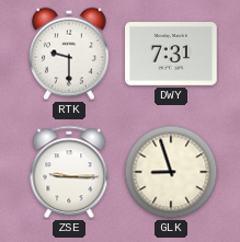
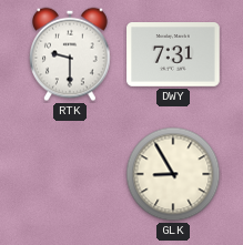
ZSE: 9:15 -> none
GLK: 8:57 -> 8:55
